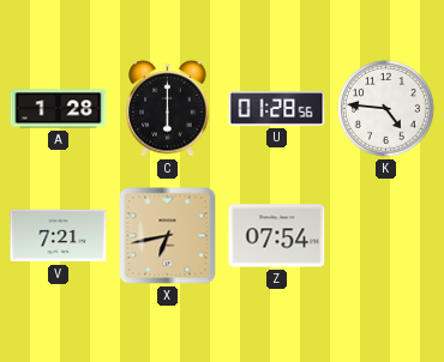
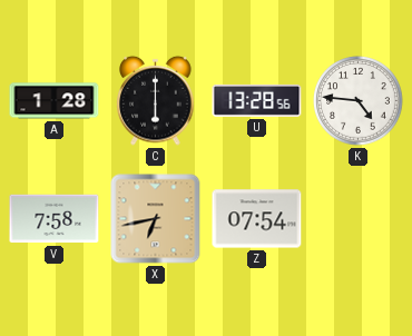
U: 01:28 -> 13:28
V: 7:21 -> 7:58
